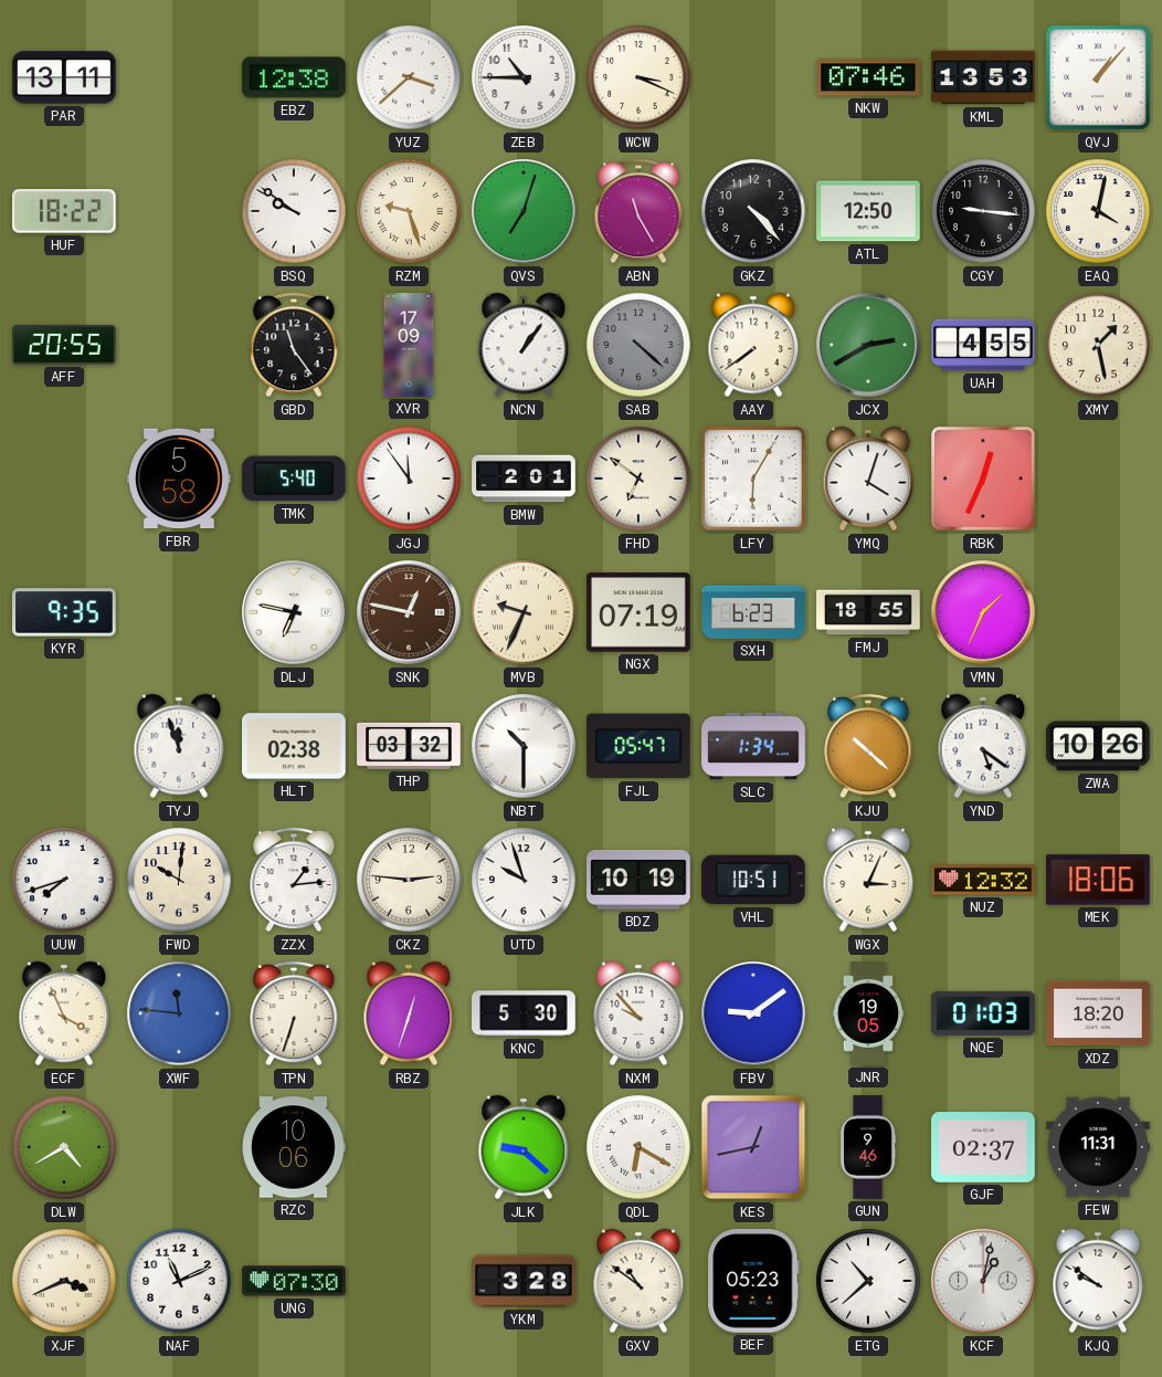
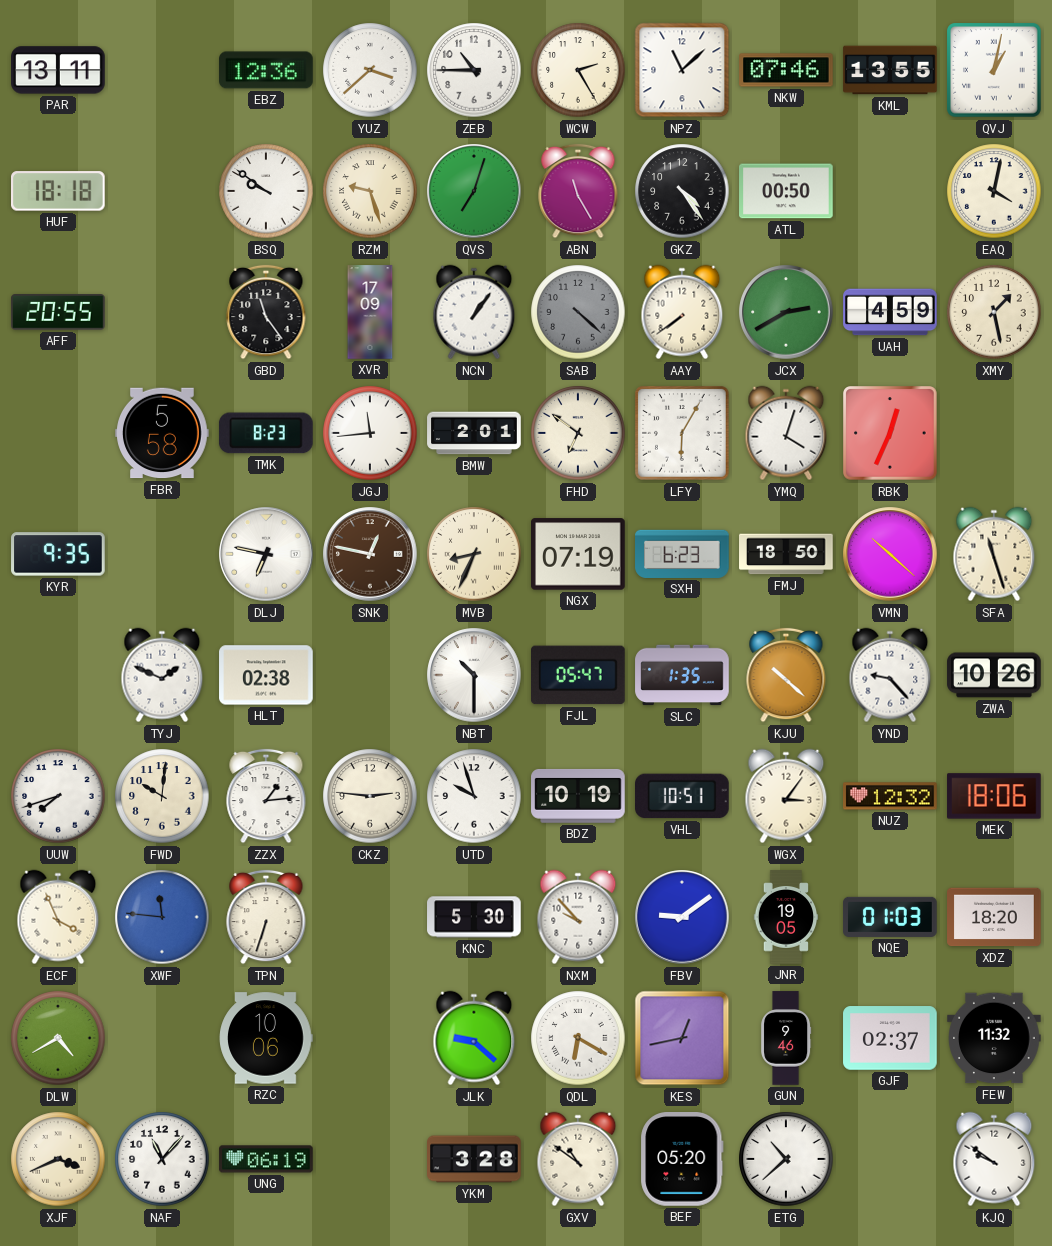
EBZ: 12:38 -> 12:36
WCW: 3:19 -> 2:25
NPZ: none -> 11:08
KML: 13:53 -> 13:55
QVJ: 1:07 -> 1:02
HUF: 18:22 -> 18:18
GKZ: 4:23 -> 4:24
ATL: 12:50 -> 00:50
CGY: 9:16 -> none
UAH: 4:55 -> 4:59
TMK: 5:40 -> 8:23
JGJ: 11:54 -> 11:44
MVB: 9:34 -> 8:34
FMJ: 18:55 -> 18:50
VMN: 1:34 -> 10:22
SFA: none -> 11:27
TYJ: 11:57 -> 1:49
THP: 03:32 -> none
SLC: 1:34 -> 1:35
YND: 5:21 -> 9:23
WGX: 3:04 -> 3:06
RBZ: 12:33 -> none
FEW: 11:31 -> 11:32
NAF: 11:11 -> 11:07
UNG: 07:30 -> 06:19
BEF: 05:23 -> 05:20
KCF: 1:02 -> none
